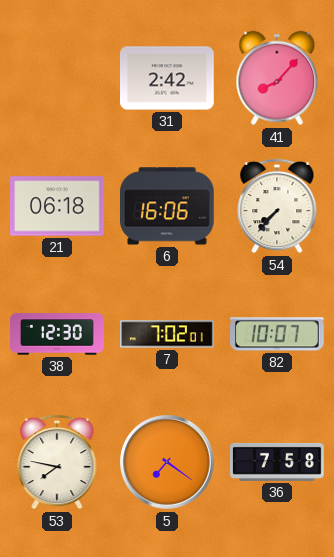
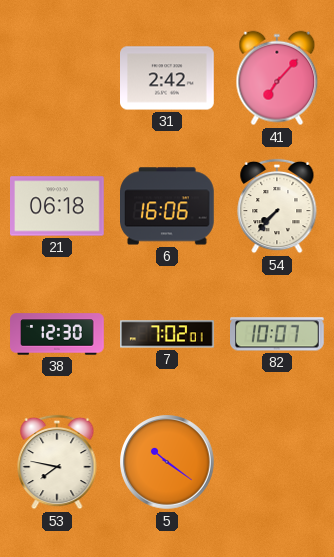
41: 8:07 -> 7:07
5: 7:21 -> 10:21
36: 7:58 -> none
